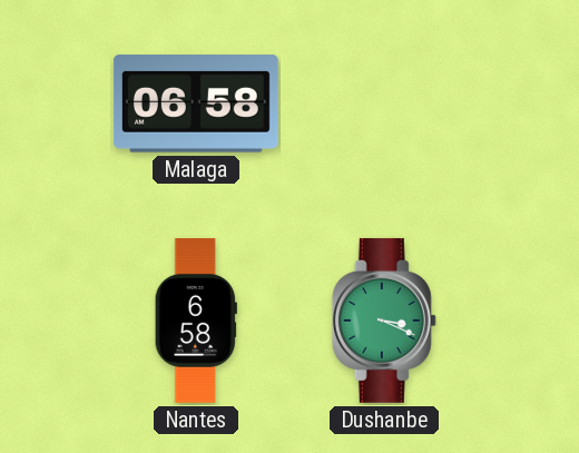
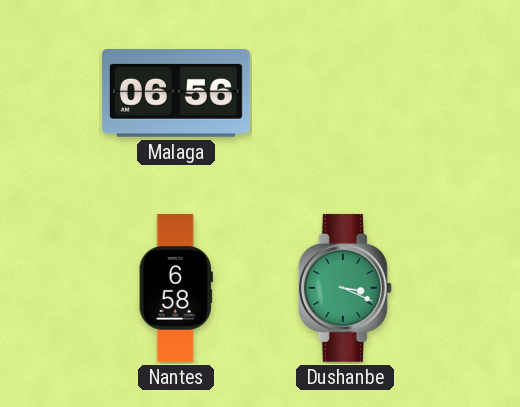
Malaga: 06:58 -> 06:56
